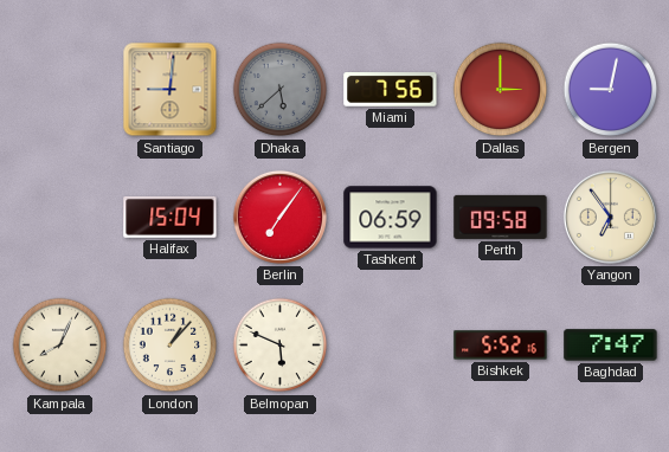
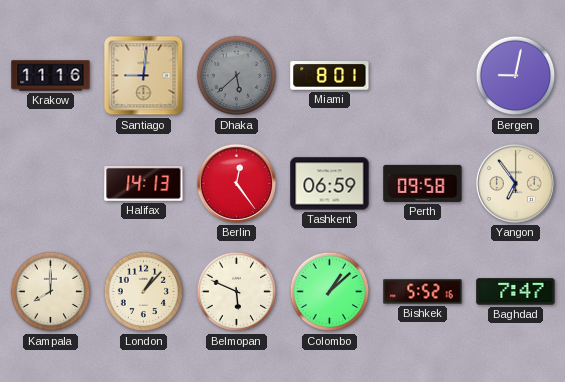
Krakow: none -> 11:16
Miami: 7:56 -> 8:01
Dallas: 3:00 -> none
Halifax: 15:04 -> 14:13
Berlin: 7:06 -> 12:24
Kampala: 8:04 -> 8:00
Colombo: none -> 1:08
